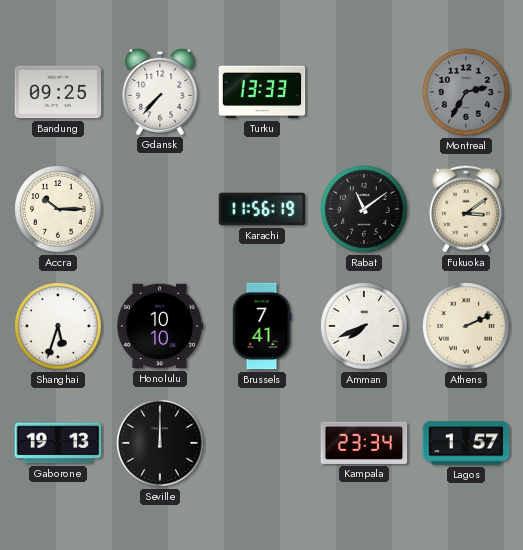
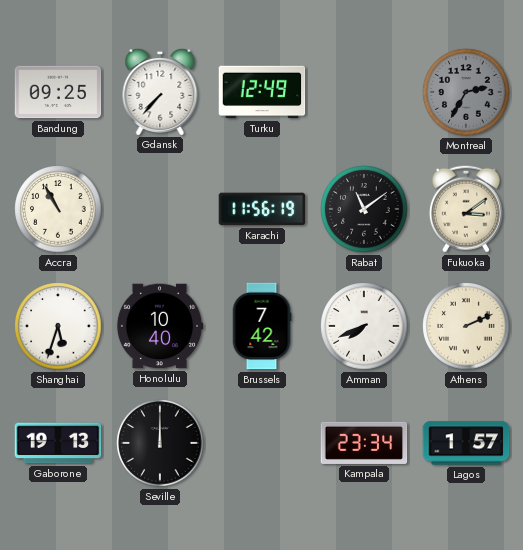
Turku: 13:33 -> 12:49
Accra: 10:15 -> 10:55
Honolulu: 10:10 -> 10:40
Brussels: 7:41 -> 7:42
